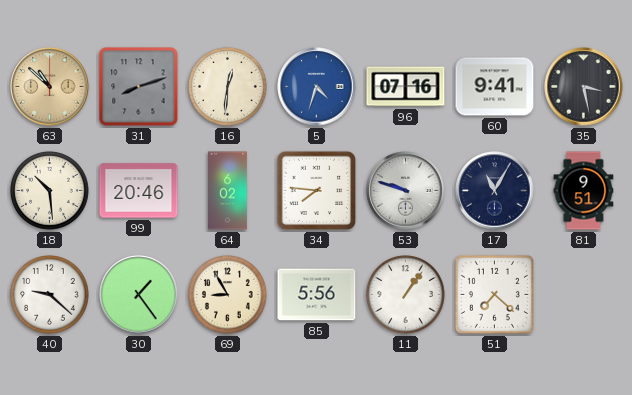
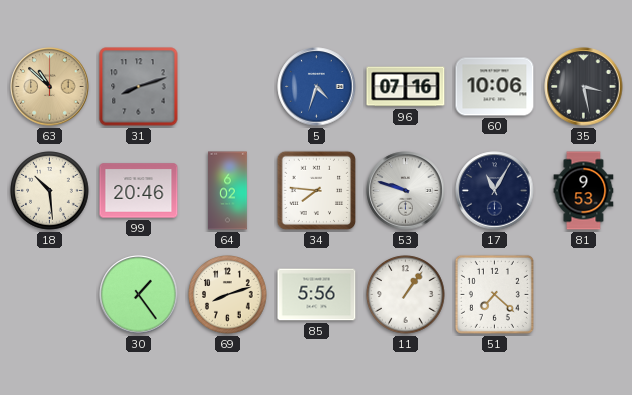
16: 12:31 -> none
60: 9:41 -> 10:06
81: 9:51 -> 9:53
40: 9:22 -> none
69: 8:55 -> 8:12
